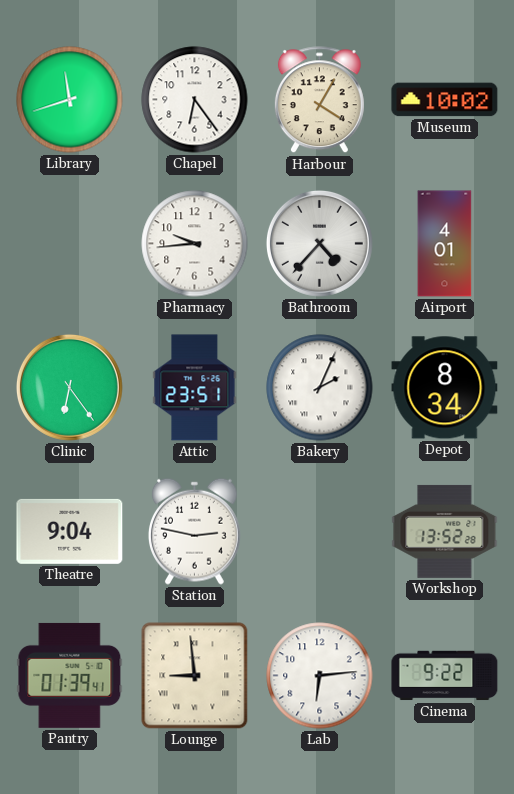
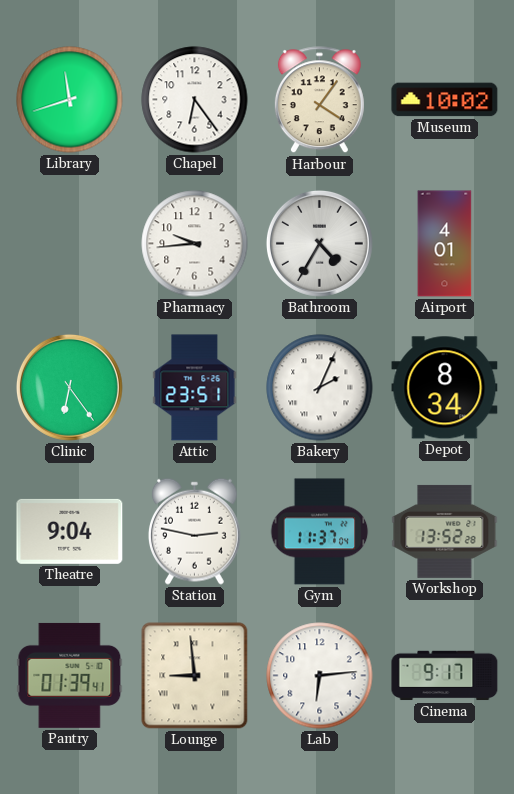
Harbour: 4:05 -> 4:06
Bathroom: 4:37 -> 4:35
Gym: none -> 11:37
Cinema: 9:22 -> 9:17
